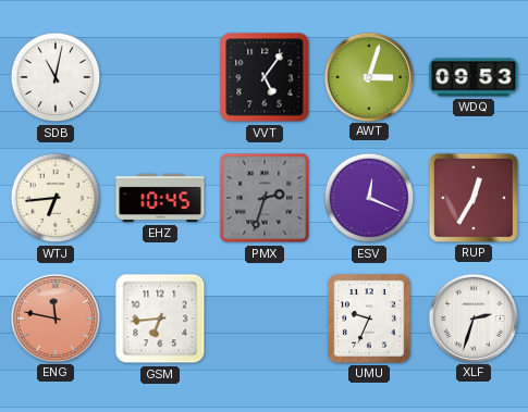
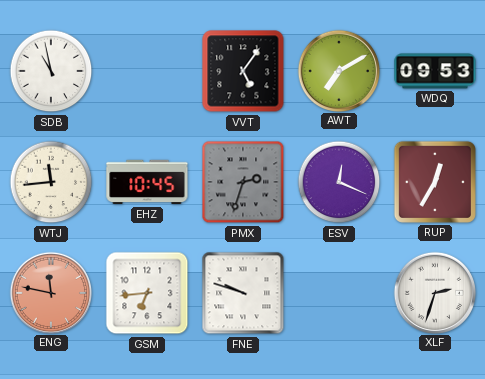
SDB: 11:02 -> 10:58
AWT: 3:03 -> 7:10
WTJ: 6:44 -> 11:44
FNE: none -> 9:48
UMU: 9:34 -> none
